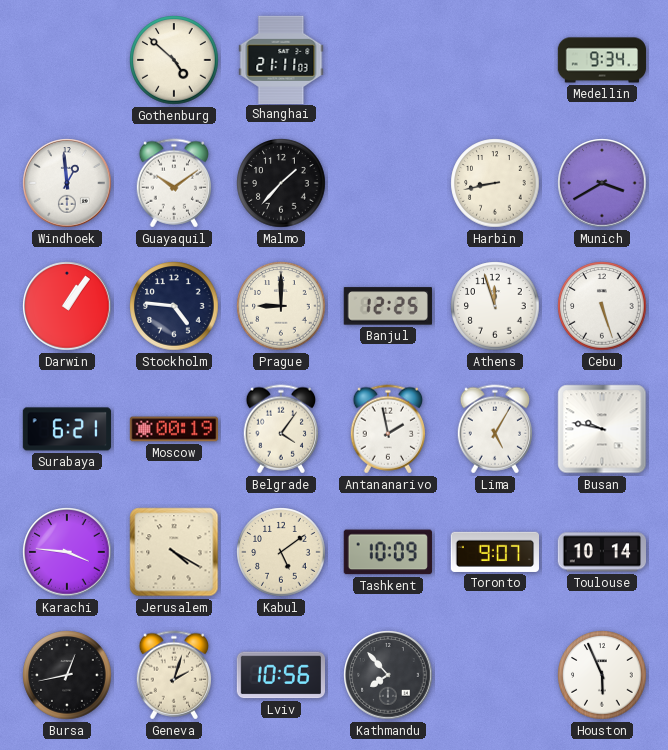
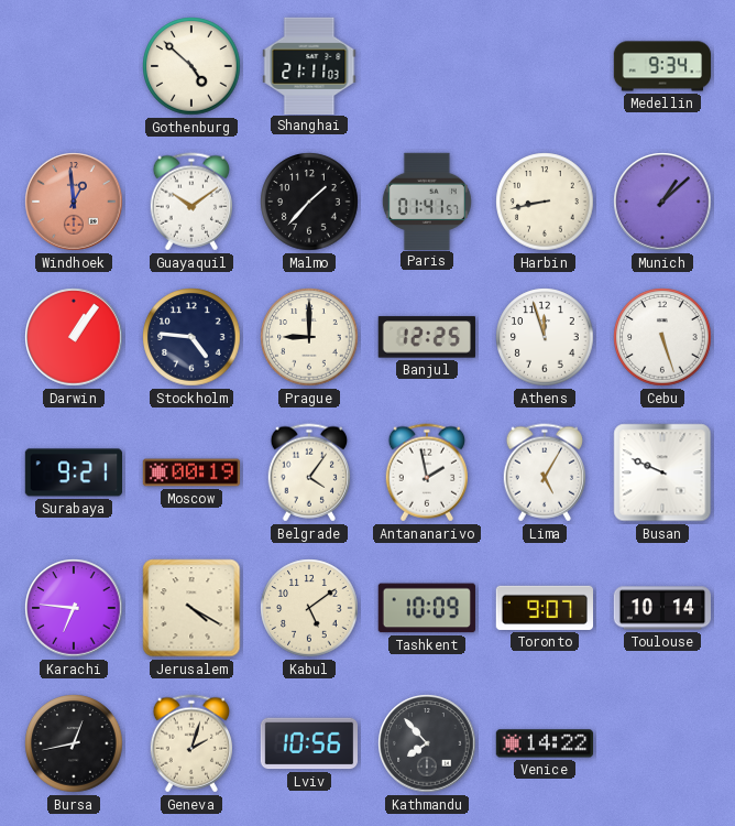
Windhoek dial: white -> salmon
Paris: none -> 01:41
Munich: 3:40 -> 1:08
Surabaya: 6:21 -> 9:21
Busan: 9:47 -> 9:49
Karachi: 3:46 -> 6:46
Venice: none -> 14:22
Houston: 5:56 -> none
